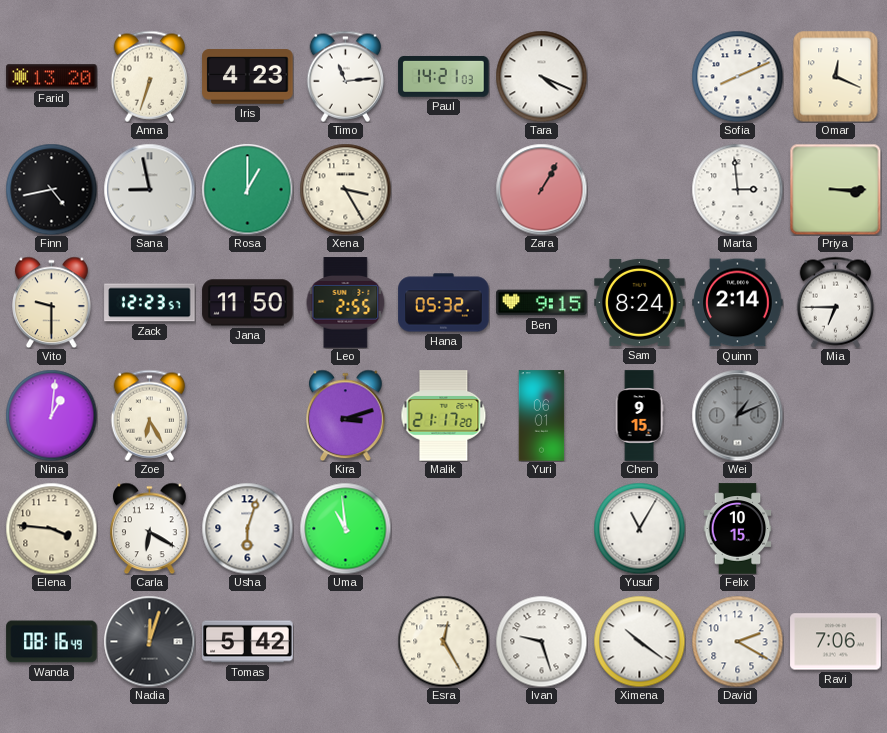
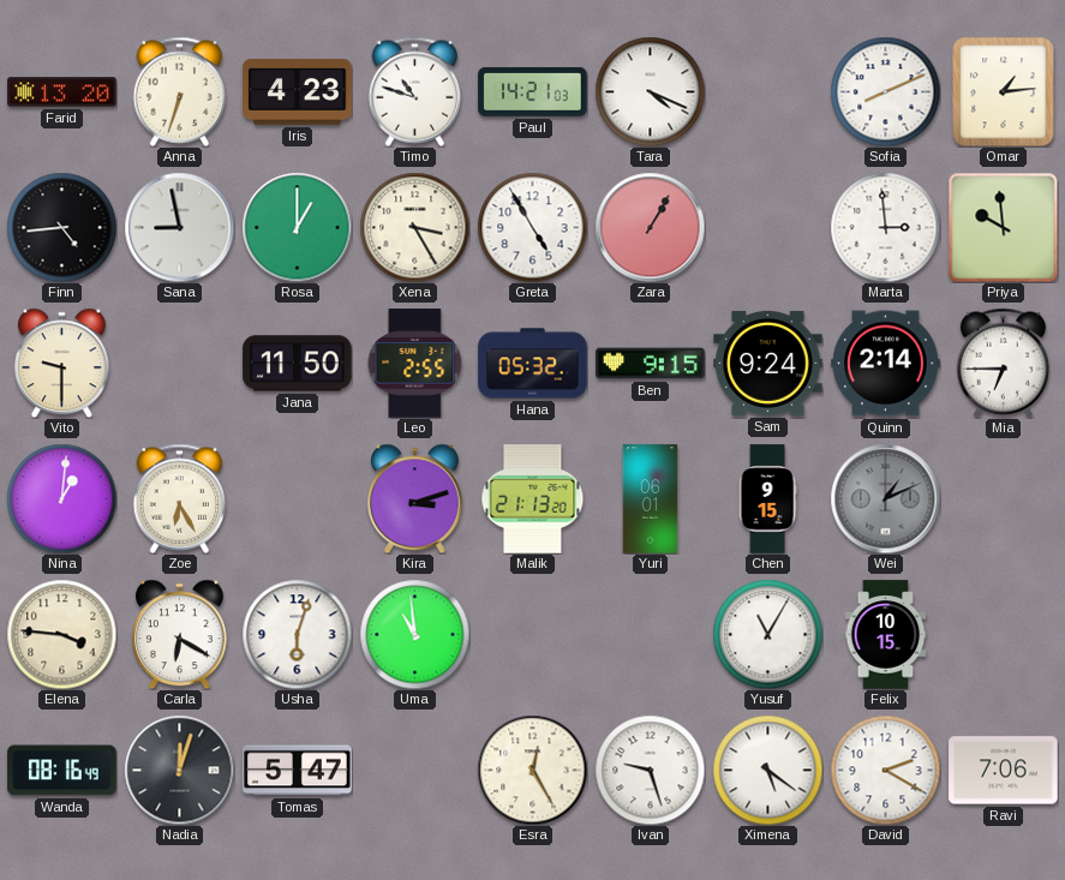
Timo: 11:14 -> 10:48
Omar: 12:19 -> 1:14
Finn: 4:43 -> 4:44
Greta: none -> 4:55
Priya: 3:15 -> 9:59
Zack: 12:23 -> none
Sam: 8:24 -> 9:24
Malik: 21:17 -> 21:13
Tomas: 5:42 -> 5:47
Ximena: 10:21 -> 5:21
